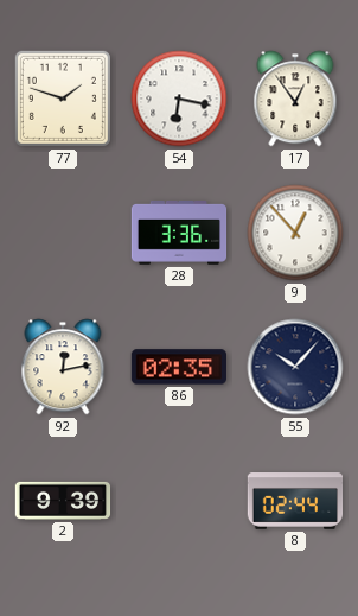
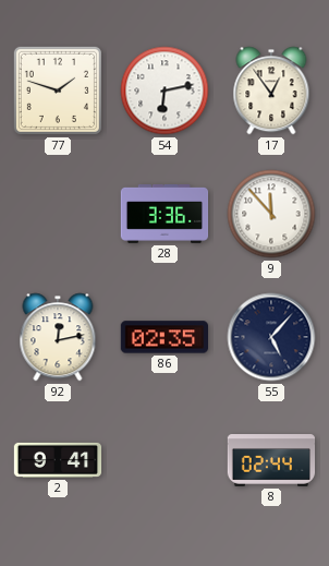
54: 6:17 -> 6:13
9: 12:53 -> 11:53
55: 10:07 -> 5:07
2: 9:39 -> 9:41
